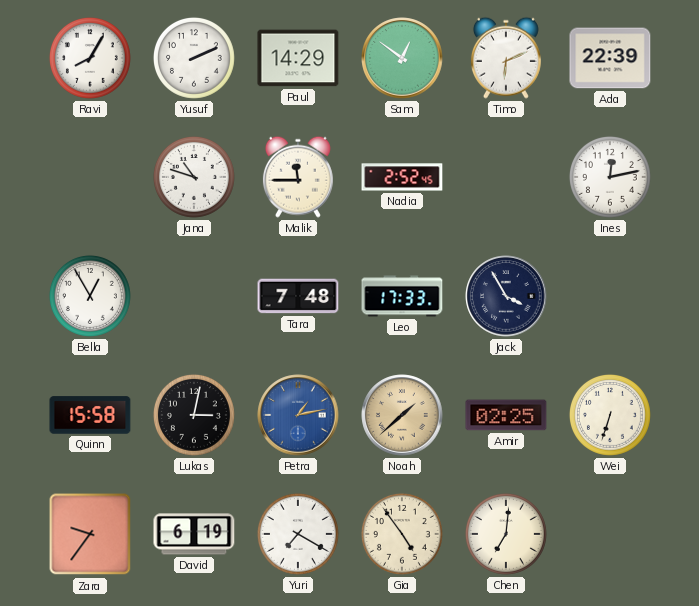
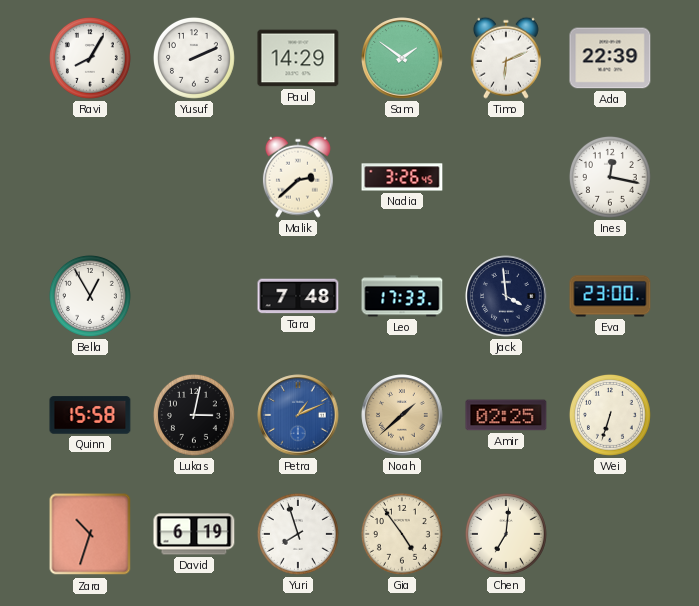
Sam: 12:51 -> 1:51
Jana: 10:48 -> none
Malik: 11:45 -> 2:38
Nadia: 2:52 -> 3:26
Ines: 12:13 -> 12:17
Jack: 3:55 -> 3:59
Eva: none -> 23:00
Petra: 1:13 -> 1:11
Zara: 9:36 -> 10:33
Yuri: 7:20 -> 7:57
